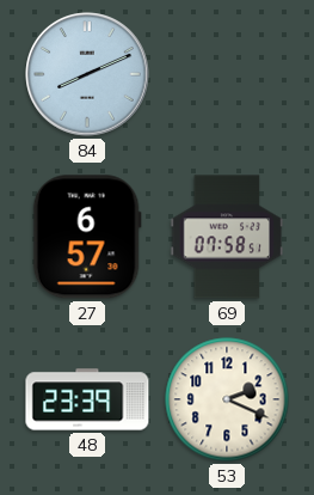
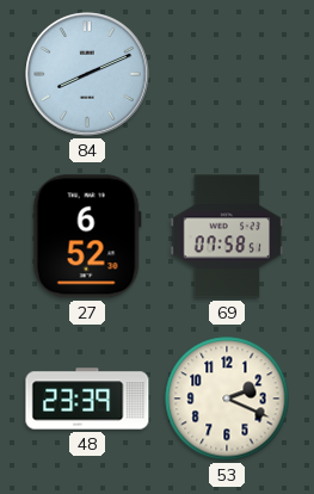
27: 6:57 -> 6:52
